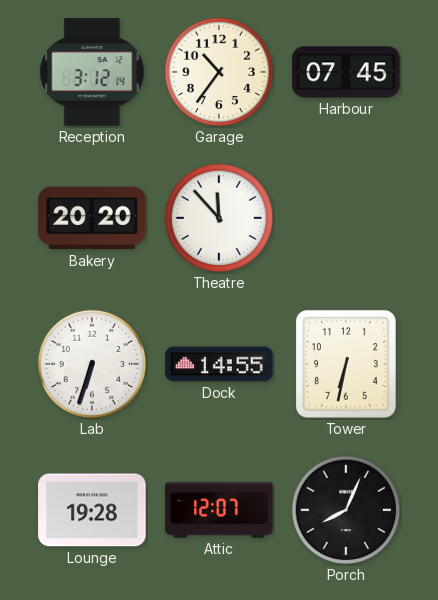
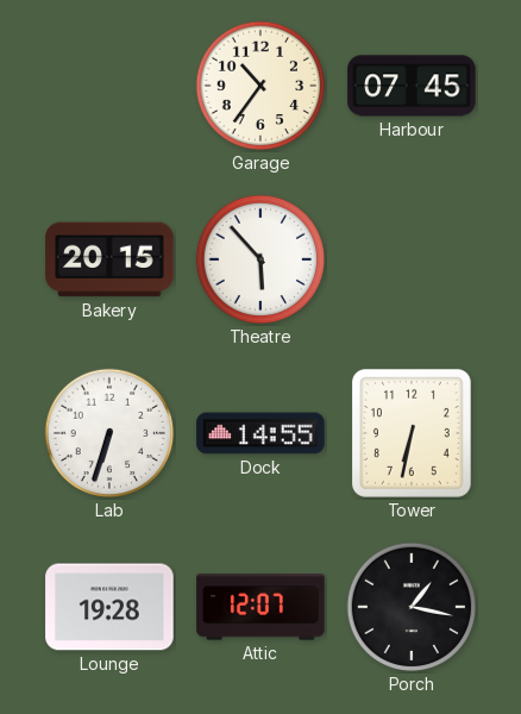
Reception: 3:12 -> none
Bakery: 20:20 -> 20:15
Theatre: 11:53 -> 5:53
Porch: 8:04 -> 1:17
